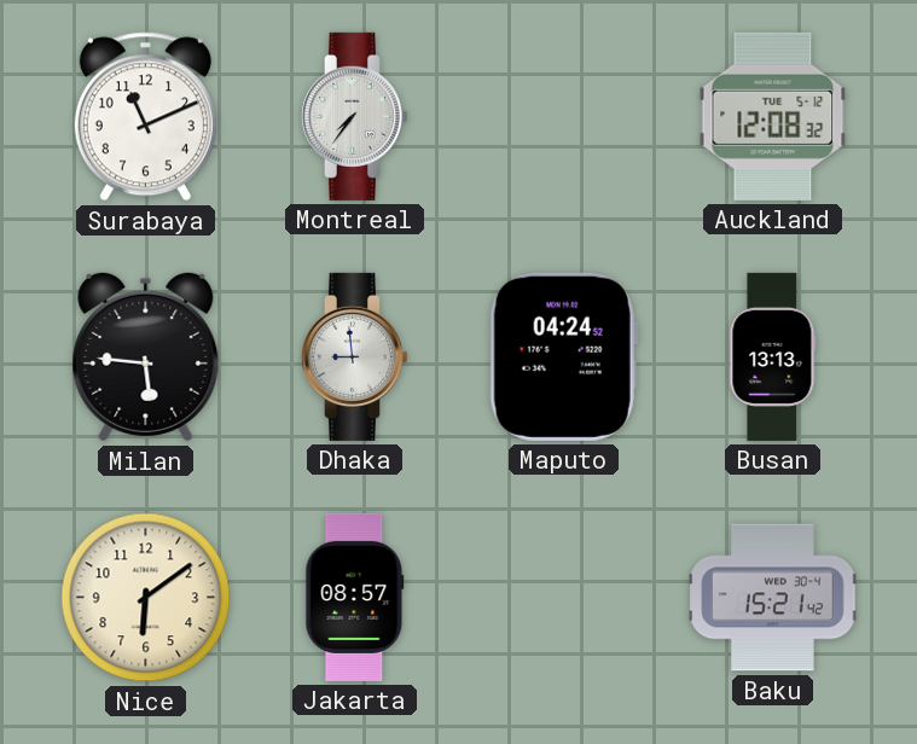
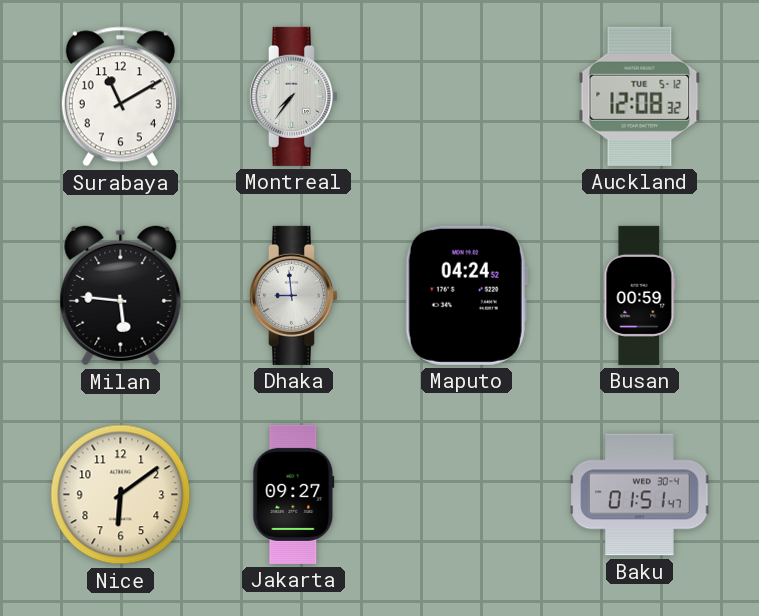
Surabaya: 11:11 -> 11:10
Busan: 13:13 -> 00:59
Jakarta: 08:57 -> 09:27
Baku: 15:21 -> 01:51
